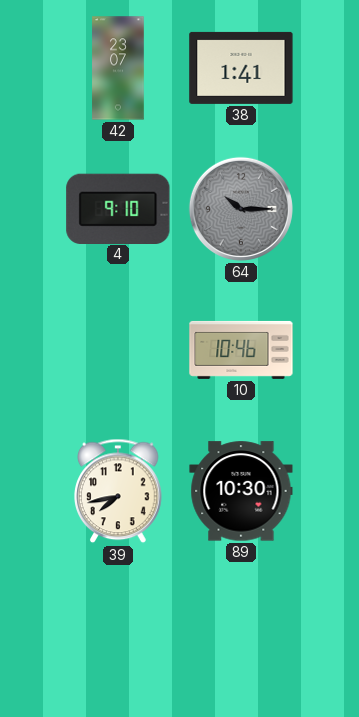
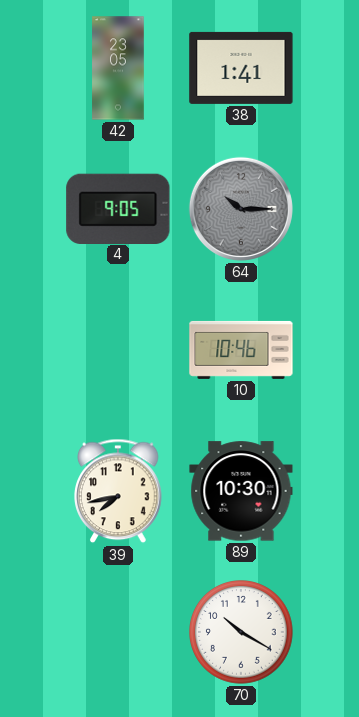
42: 23:07 -> 23:05
4: 9:10 -> 9:05
70: none -> 10:20
